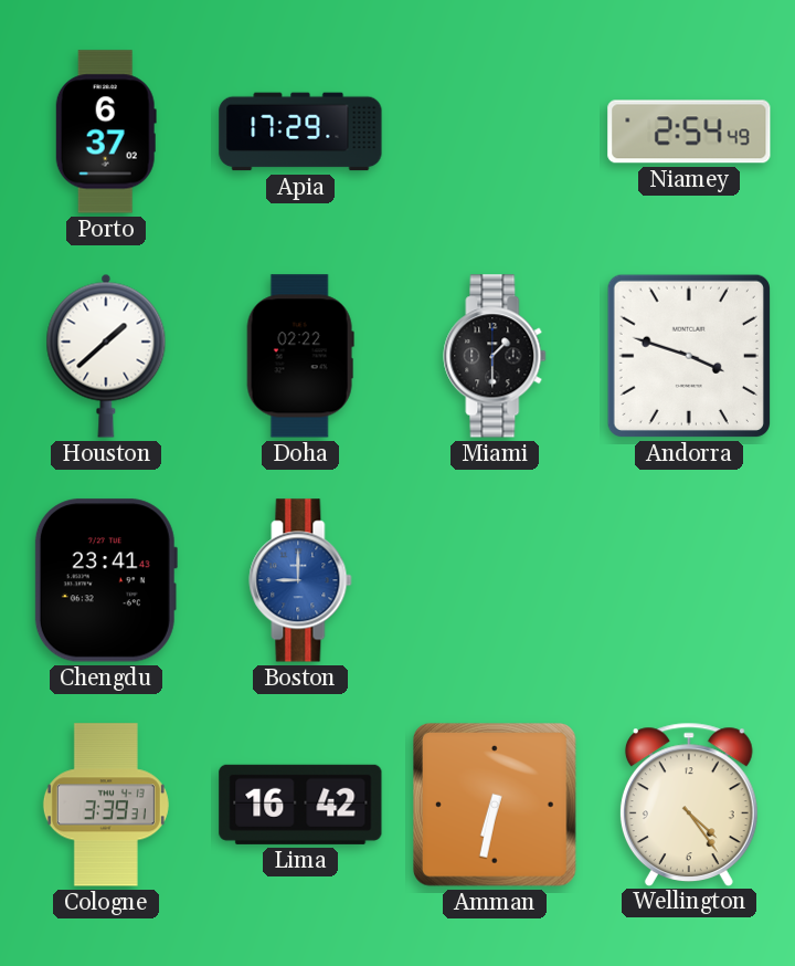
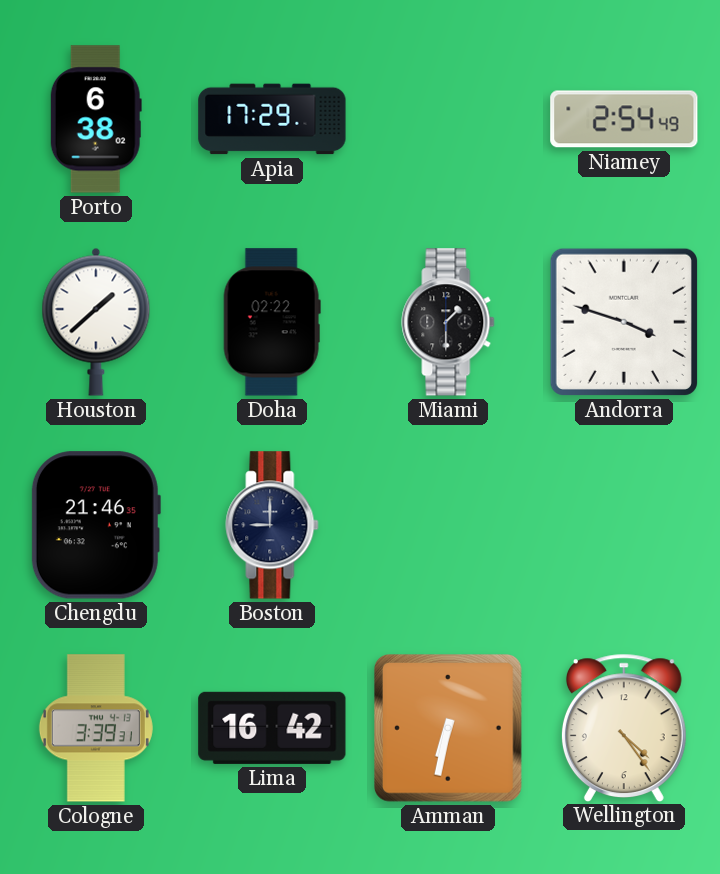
Porto: 6:37 -> 6:38
Chengdu: 23:41 -> 21:46
Boston dial: blue -> navy
